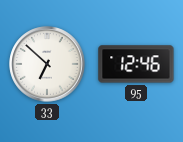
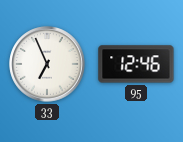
33: 6:52 -> 6:56
